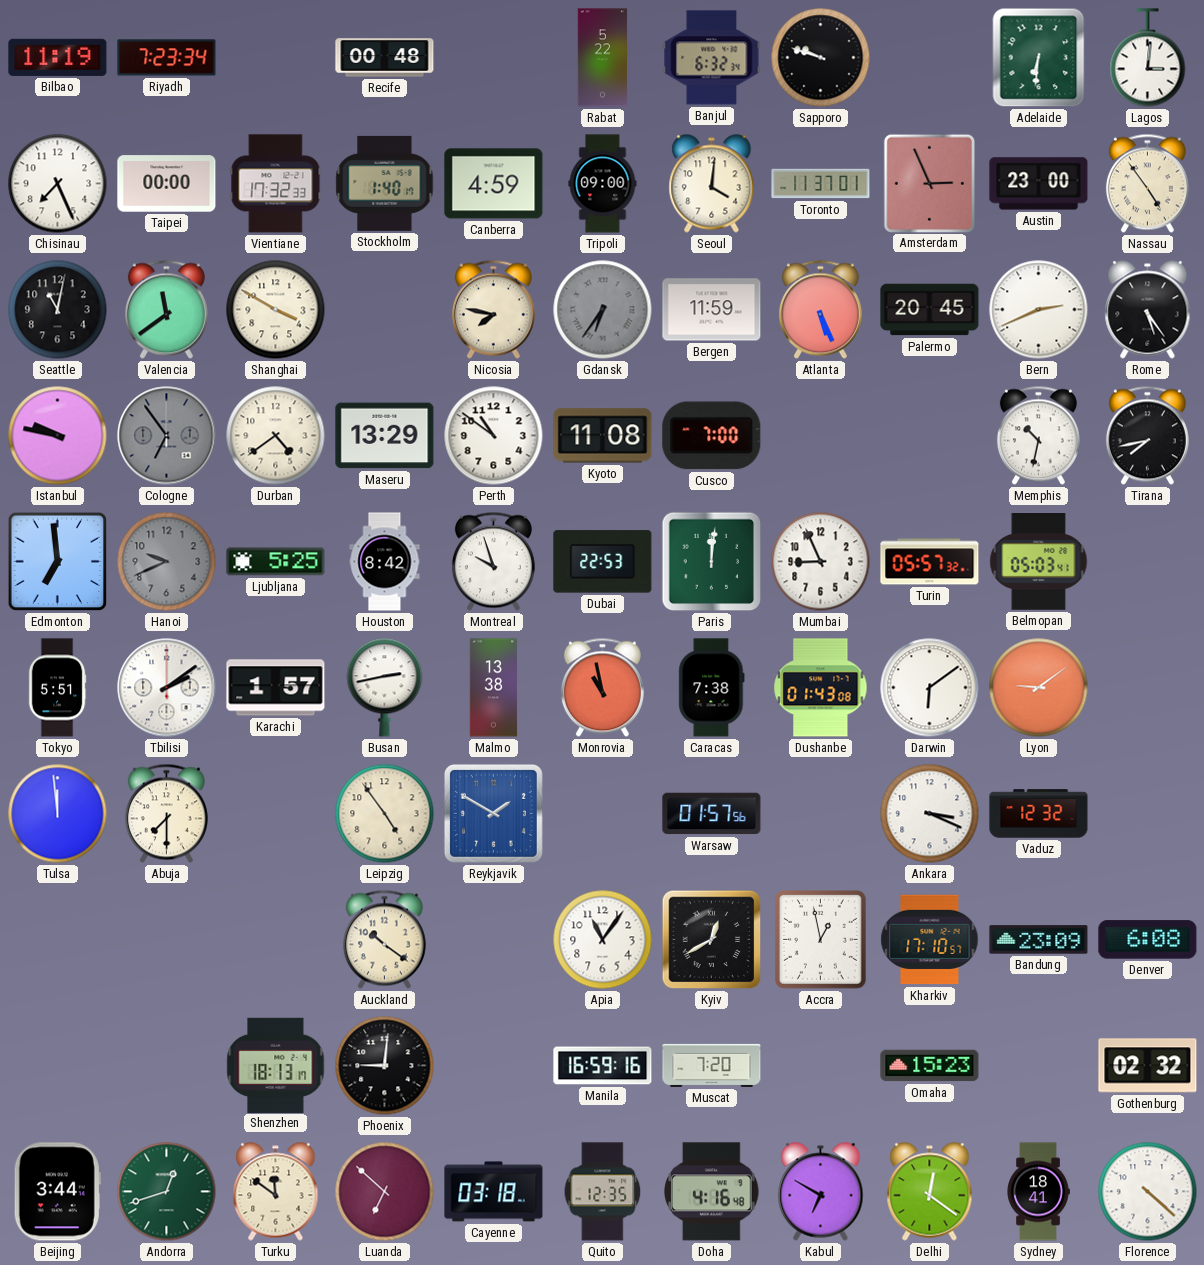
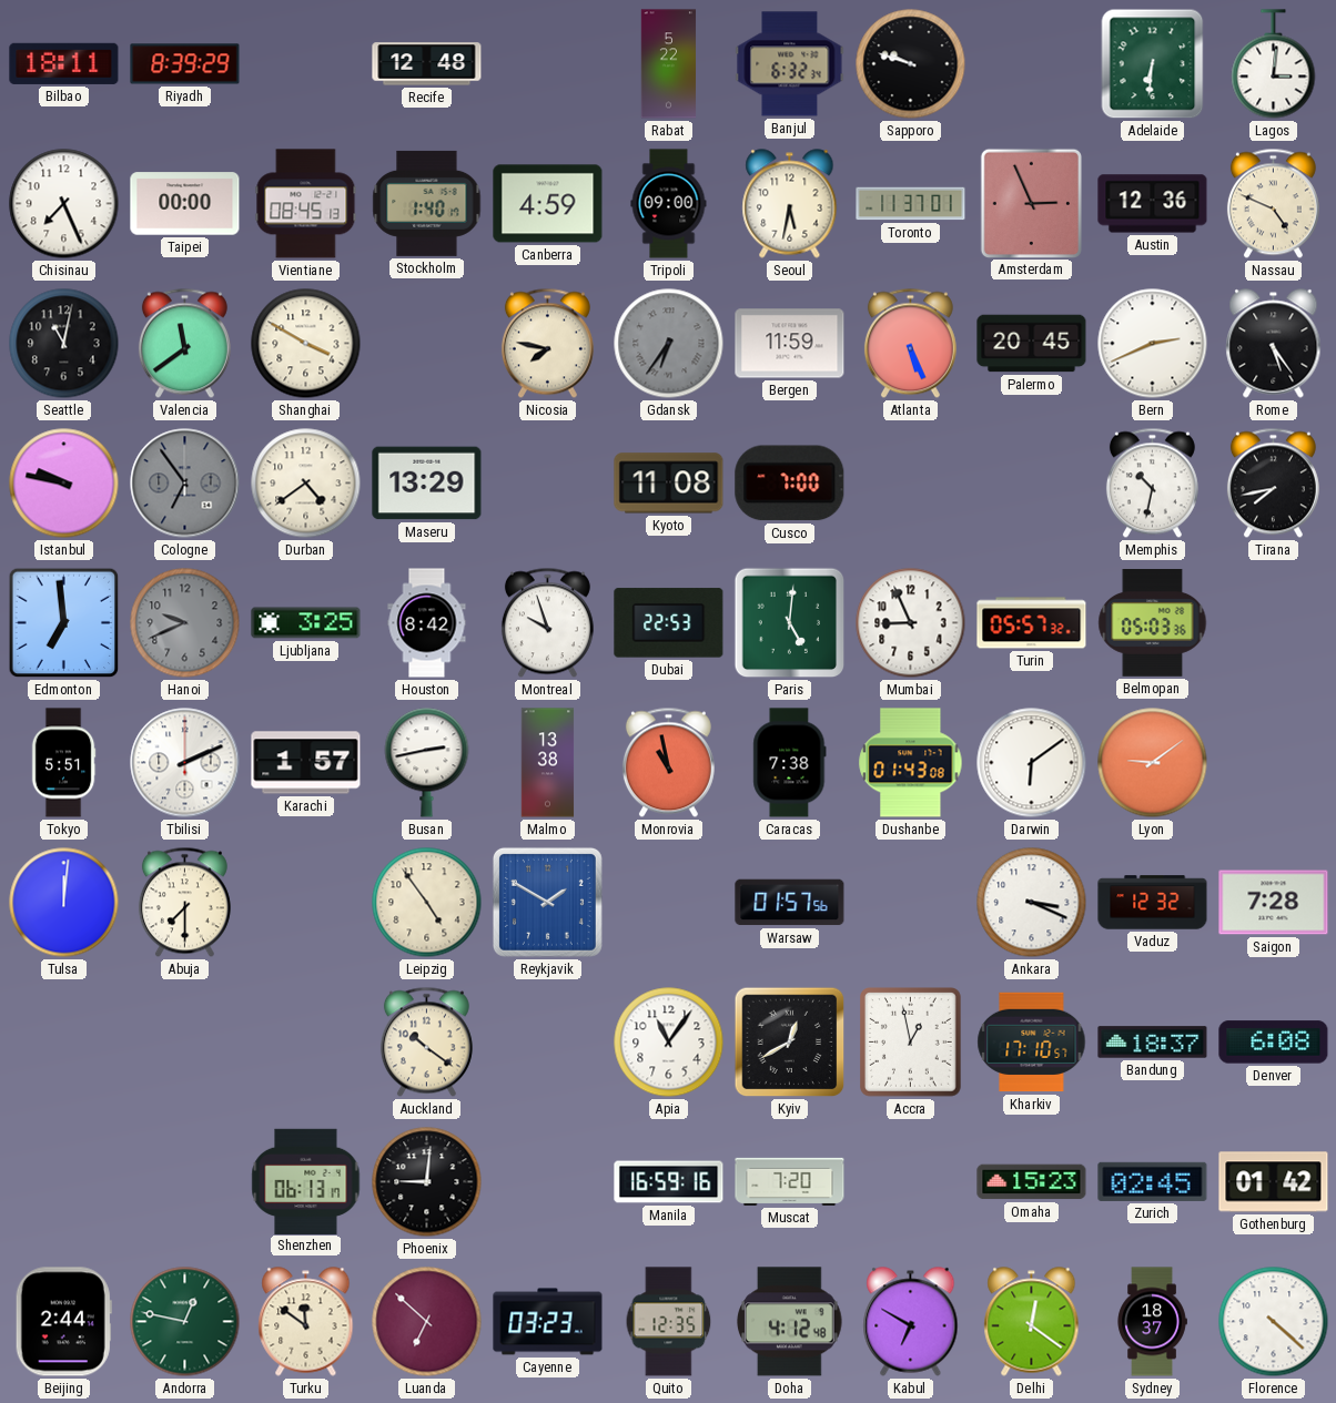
Bilbao: 11:19 -> 18:11
Riyadh: 7:23 -> 8:39
Recife: 00:48 -> 12:48
Vientiane: 17:32 -> 08:45
Seoul: 4:01 -> 5:32
Austin: 23:00 -> 12:36
Nassau: 4:54 -> 4:49
Perth: 10:51 -> none
Ljubljana: 5:25 -> 3:25
Paris: 12:01 -> 5:01
Belmopan: 05:03:41 -> 05:03:36
Tbilisi: 2:09 -> 2:11
Tulsa: 11:59 -> 12:01
Saigon: none -> 7:28
Bandung: 23:09 -> 18:37
Shenzhen: 18:13 -> 06:13
Zurich: none -> 02:45
Gothenburg: 02:32 -> 01:42
Beijing: 3:44 -> 2:44
Andorra: 12:42 -> 12:47
Cayenne: 03:18 -> 03:23
Doha: 4:16 -> 4:12
Sydney: 18:41 -> 18:37
